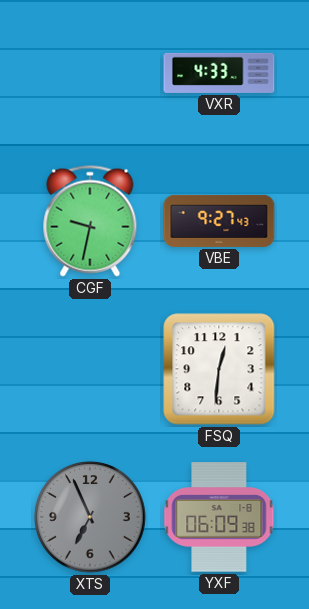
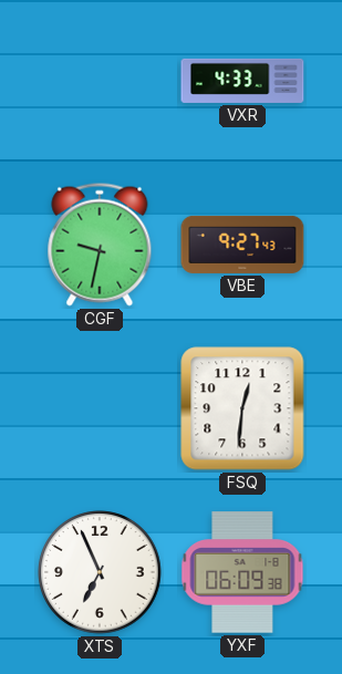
XTS dial: grey -> white
